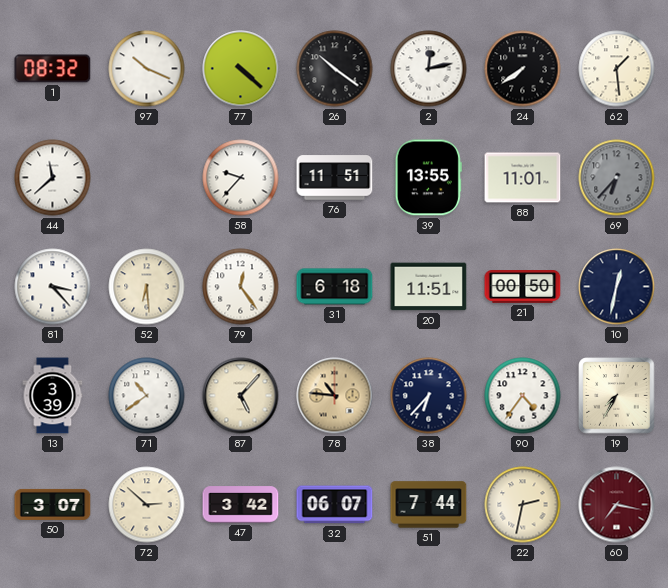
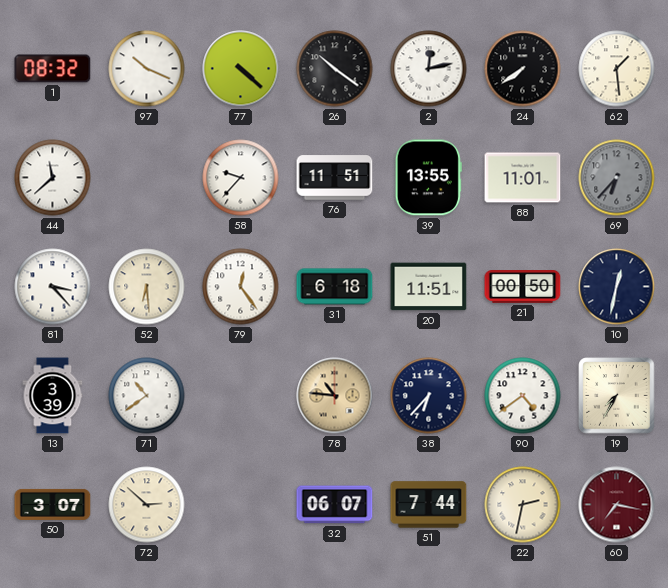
87: 5:07 -> none
90: 4:36 -> 4:39
47: 3:42 -> none
